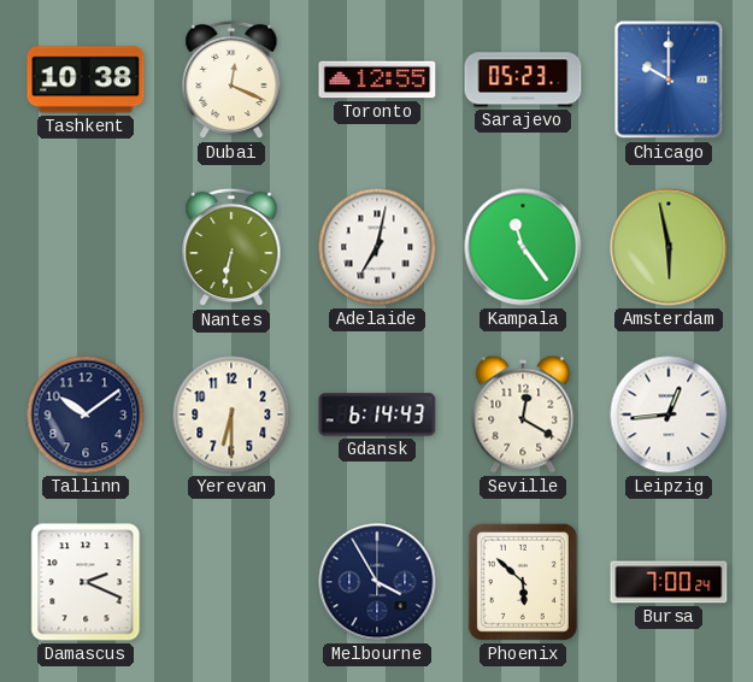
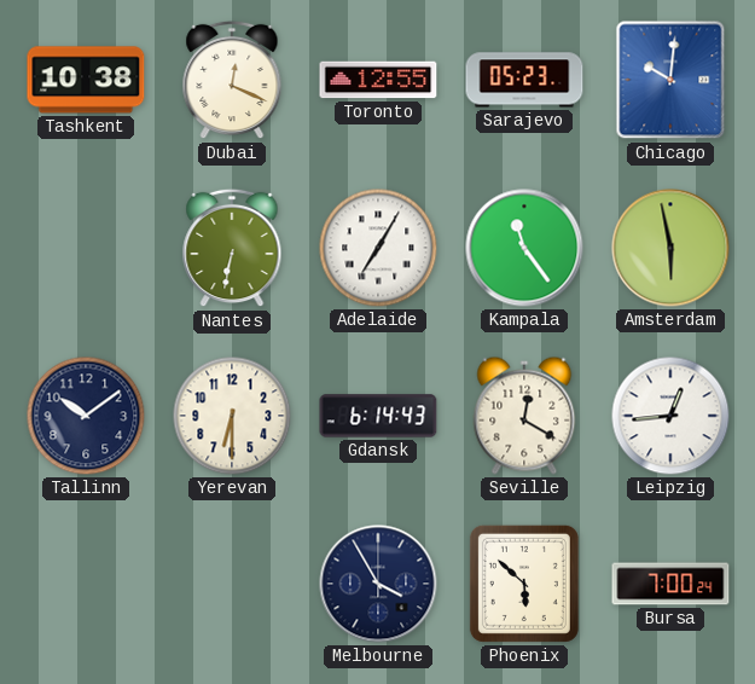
Chicago: 10:00 -> 10:01
Adelaide: 7:02 -> 7:05
Damascus: 2:19 -> none
